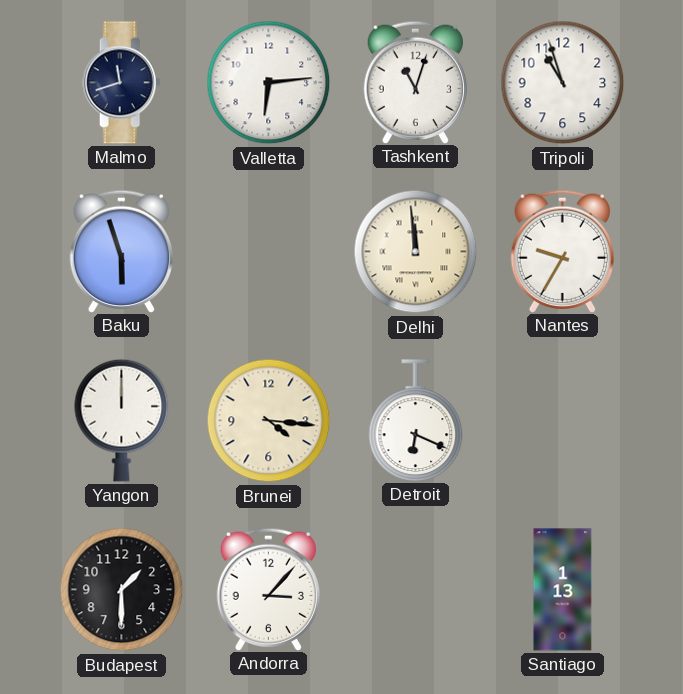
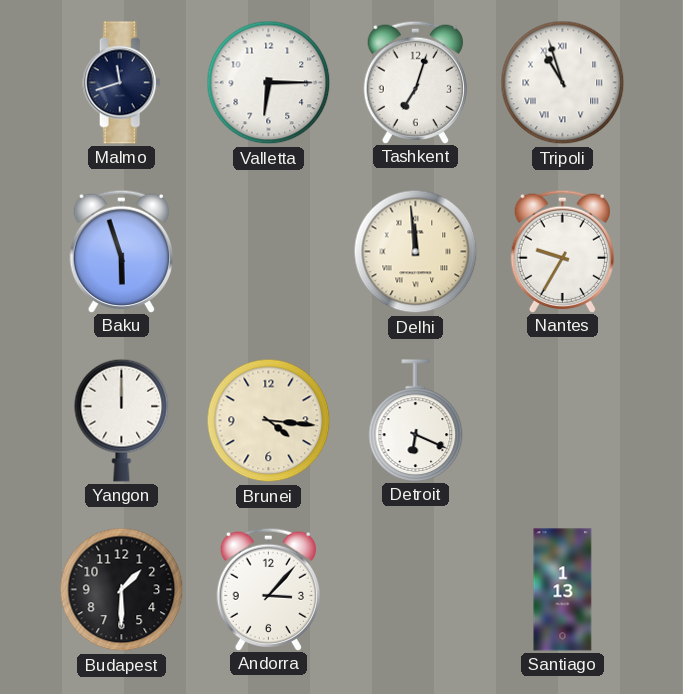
Valletta: 6:14 -> 6:15
Tashkent: 11:03 -> 7:03
Tripoli numerals: Arabic -> Roman
